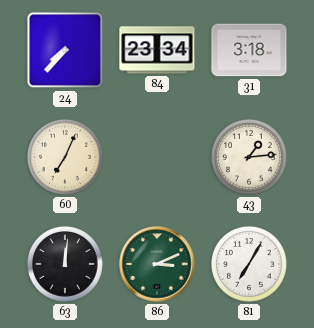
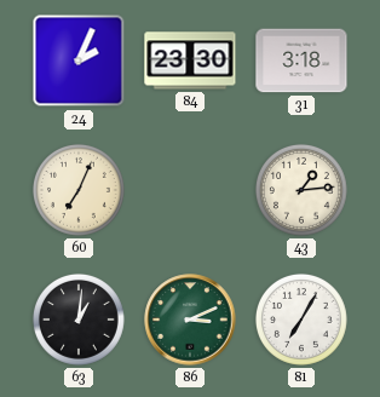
24: 7:37 -> 2:04
84: 23:34 -> 23:30
63: 12:01 -> 1:01
